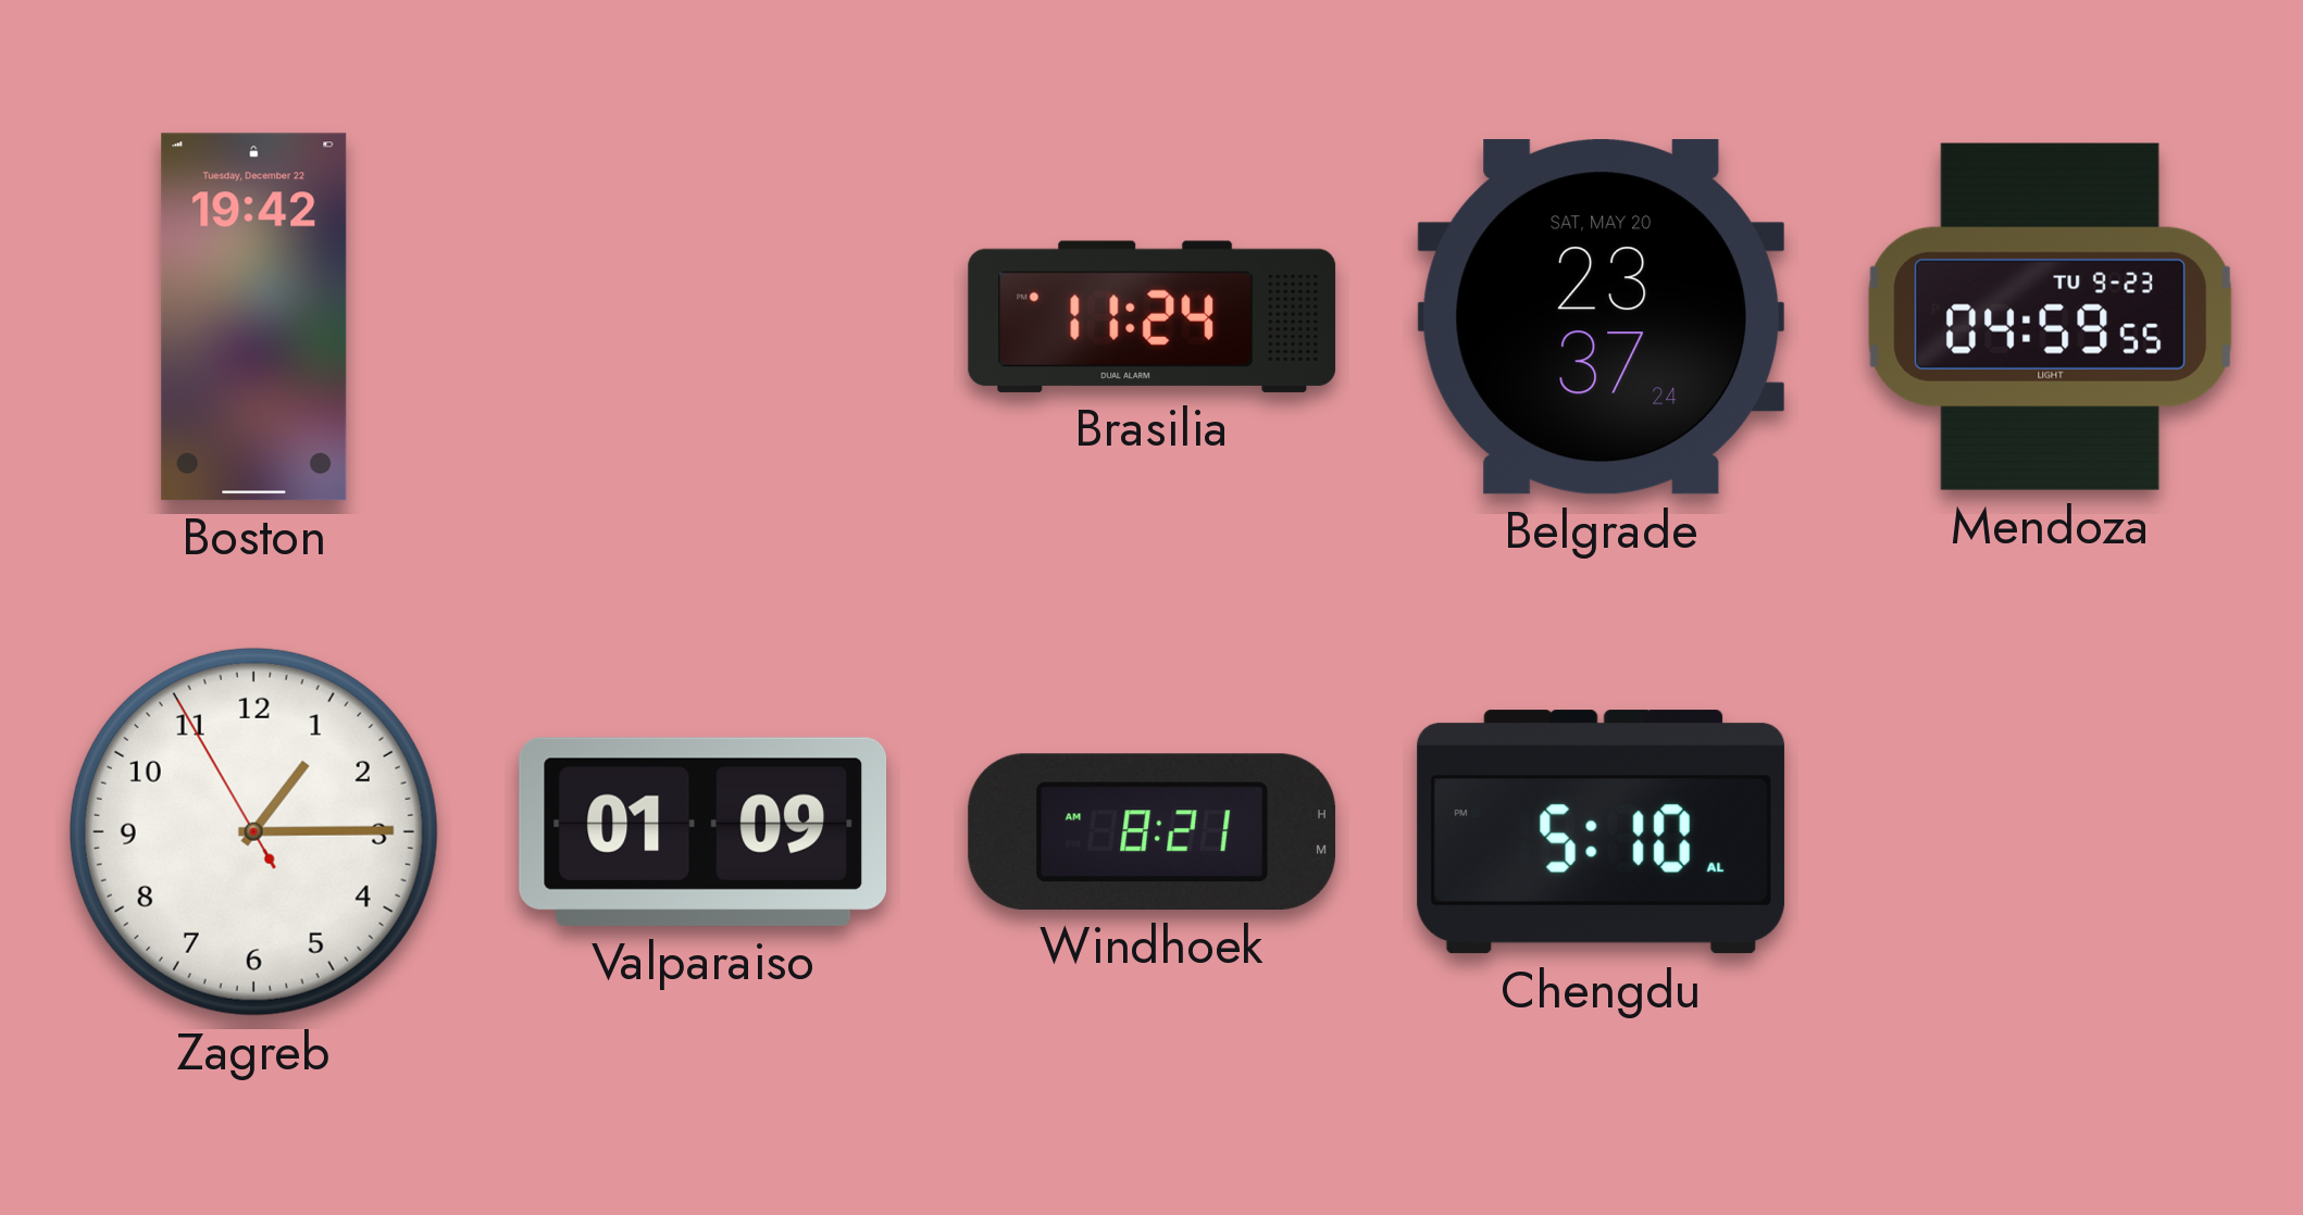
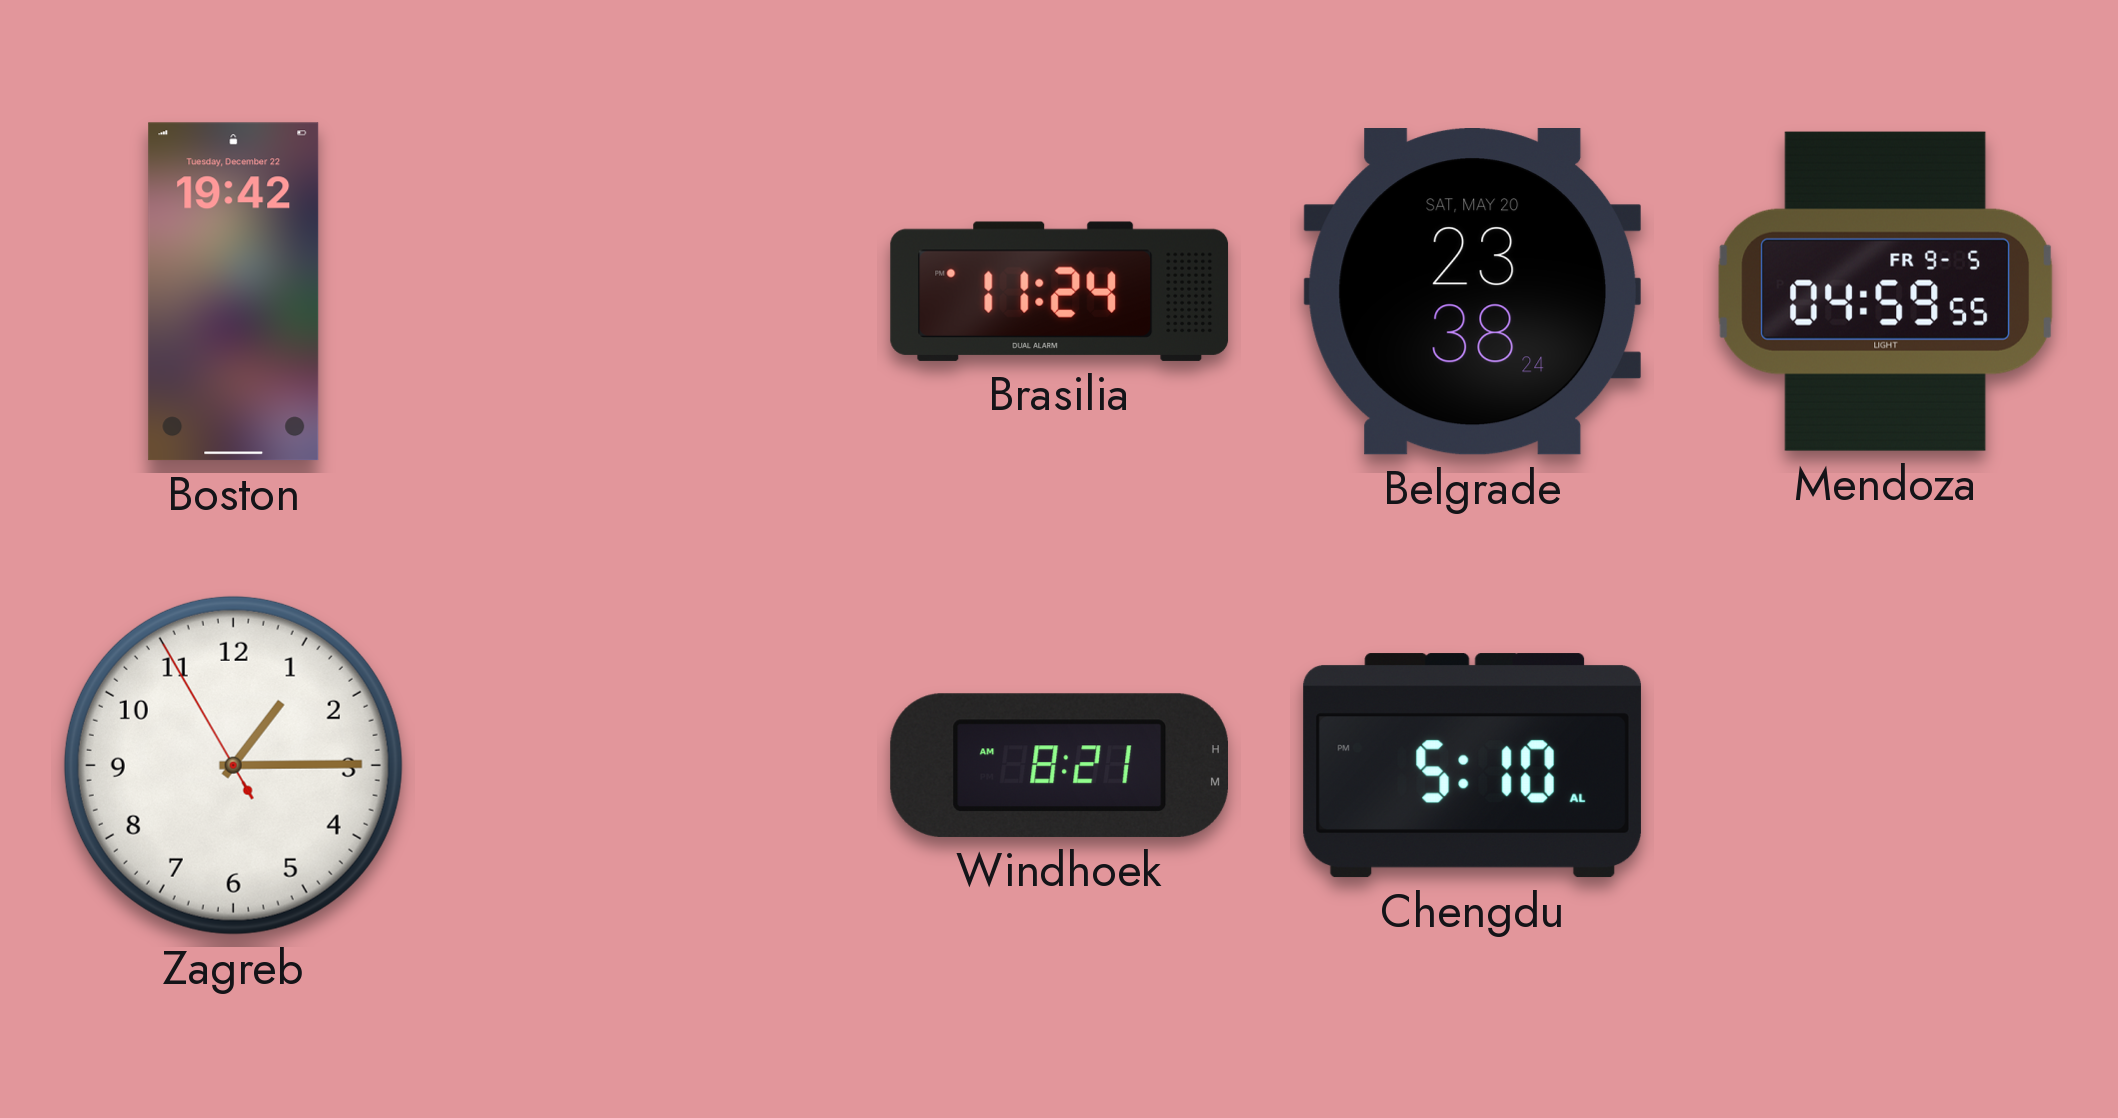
Belgrade: 23:37 -> 23:38
Mendoza date: TU 9-23 -> FR 9-5
Valparaiso: 01:09 -> none
